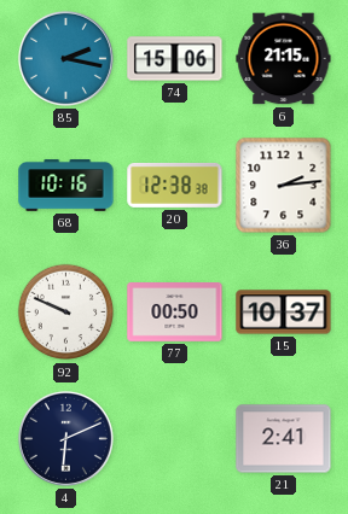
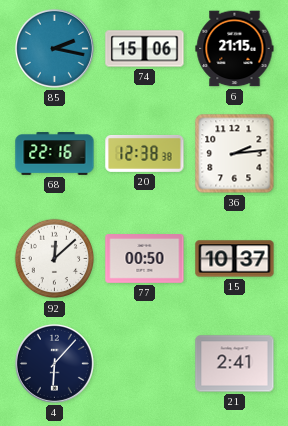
68: 10:16 -> 22:16
92: 9:49 -> 12:08
4: 6:11 -> 6:07
